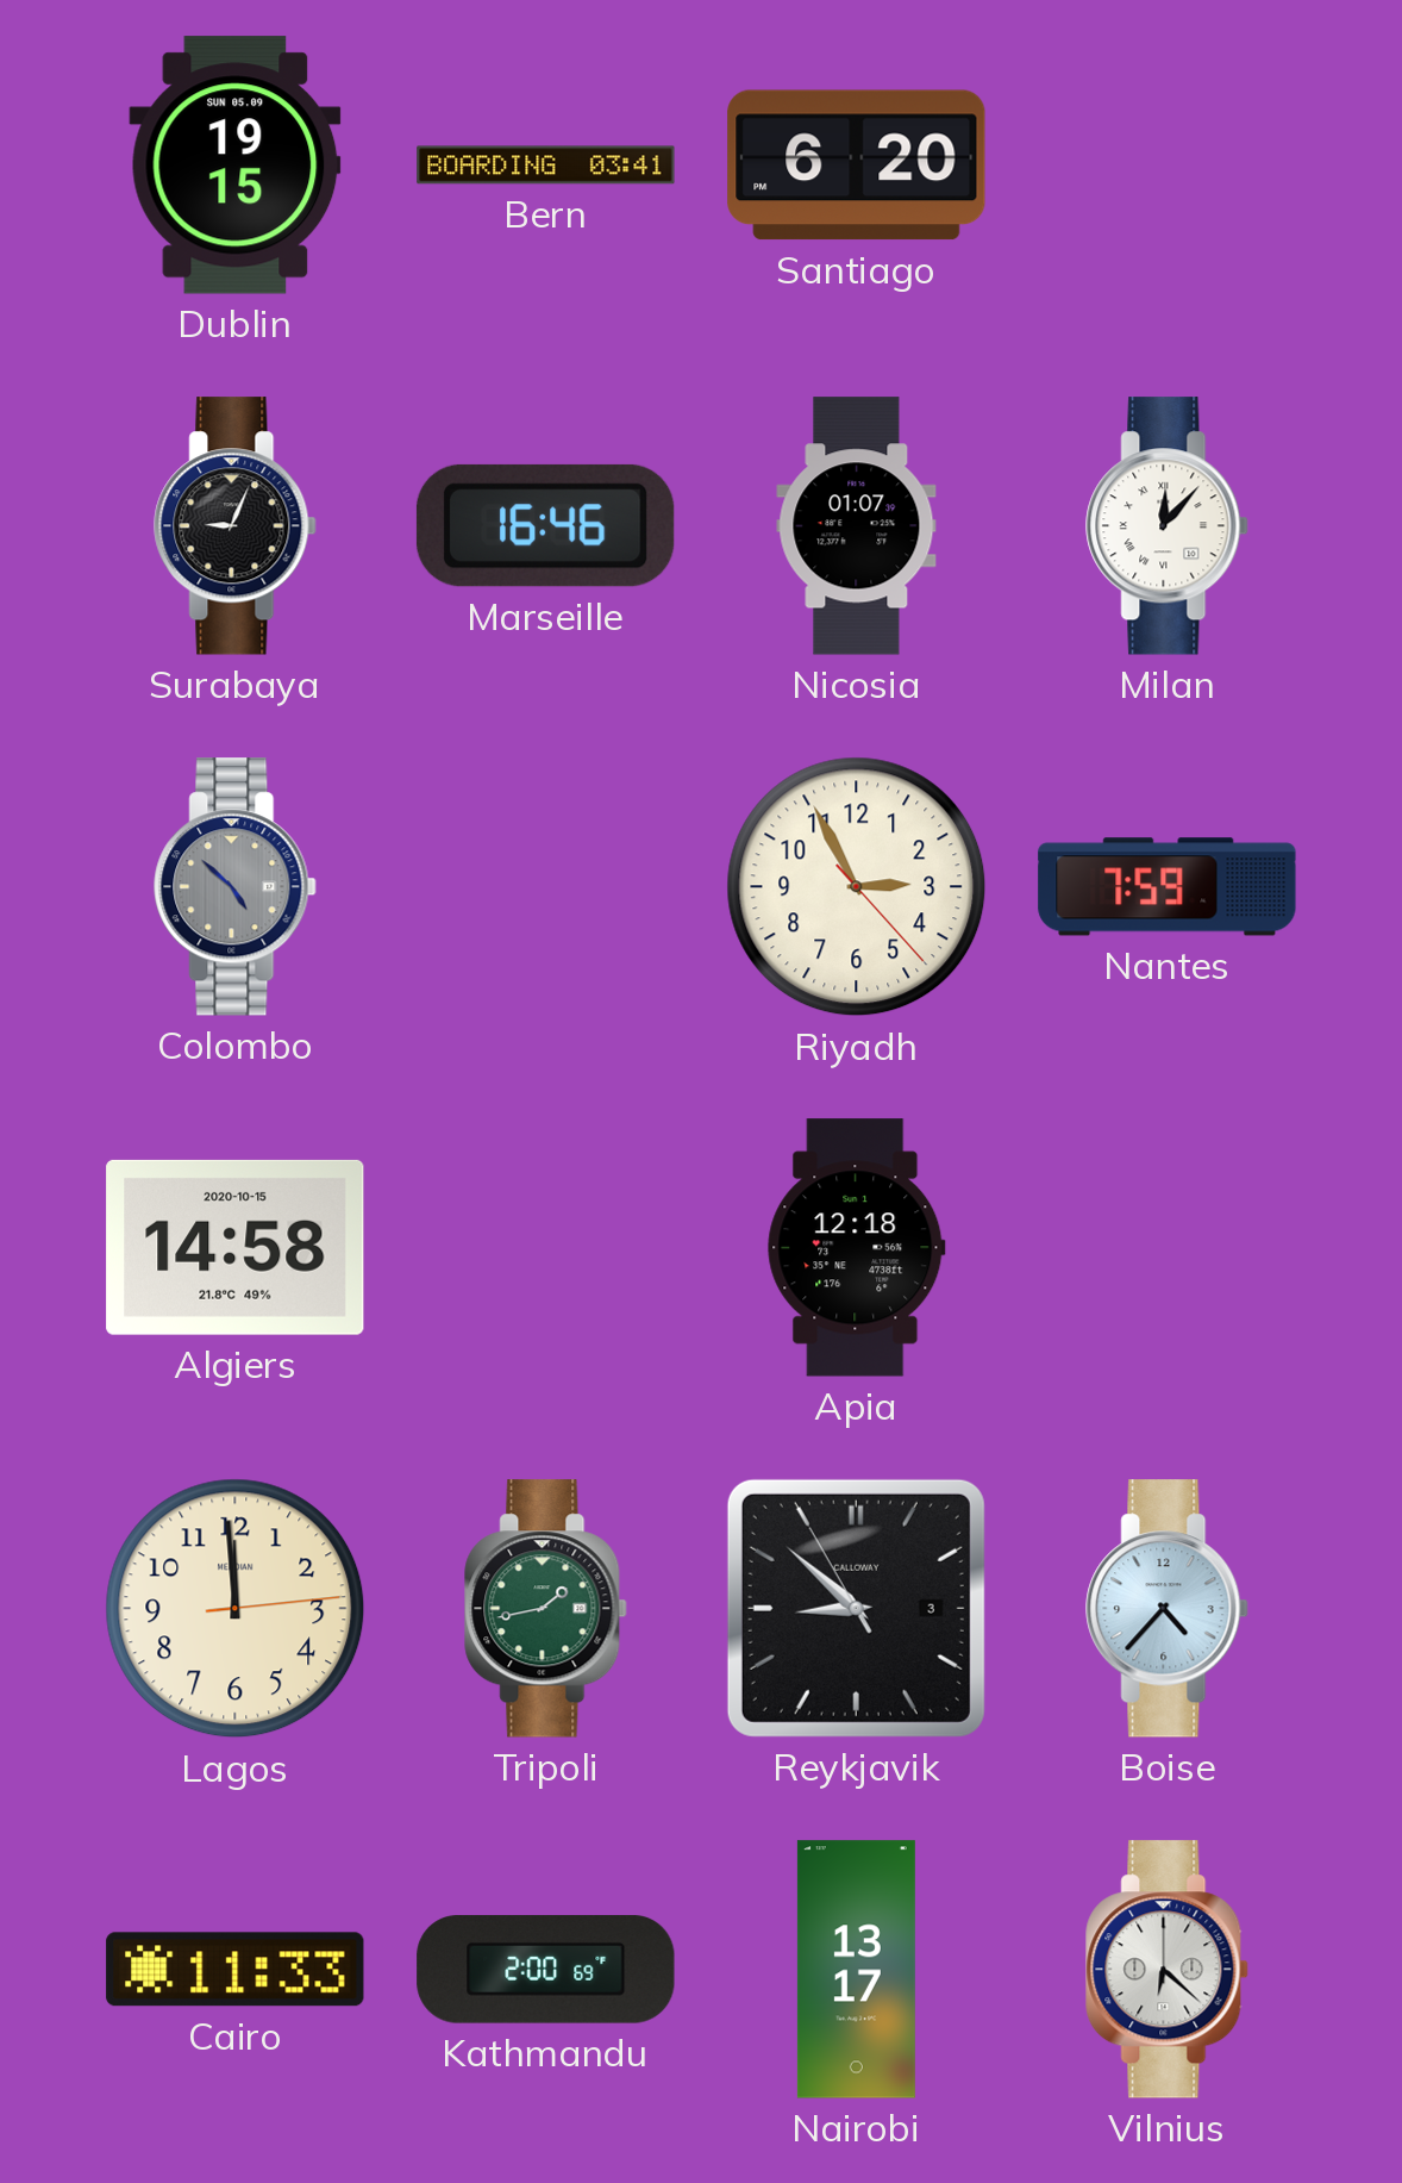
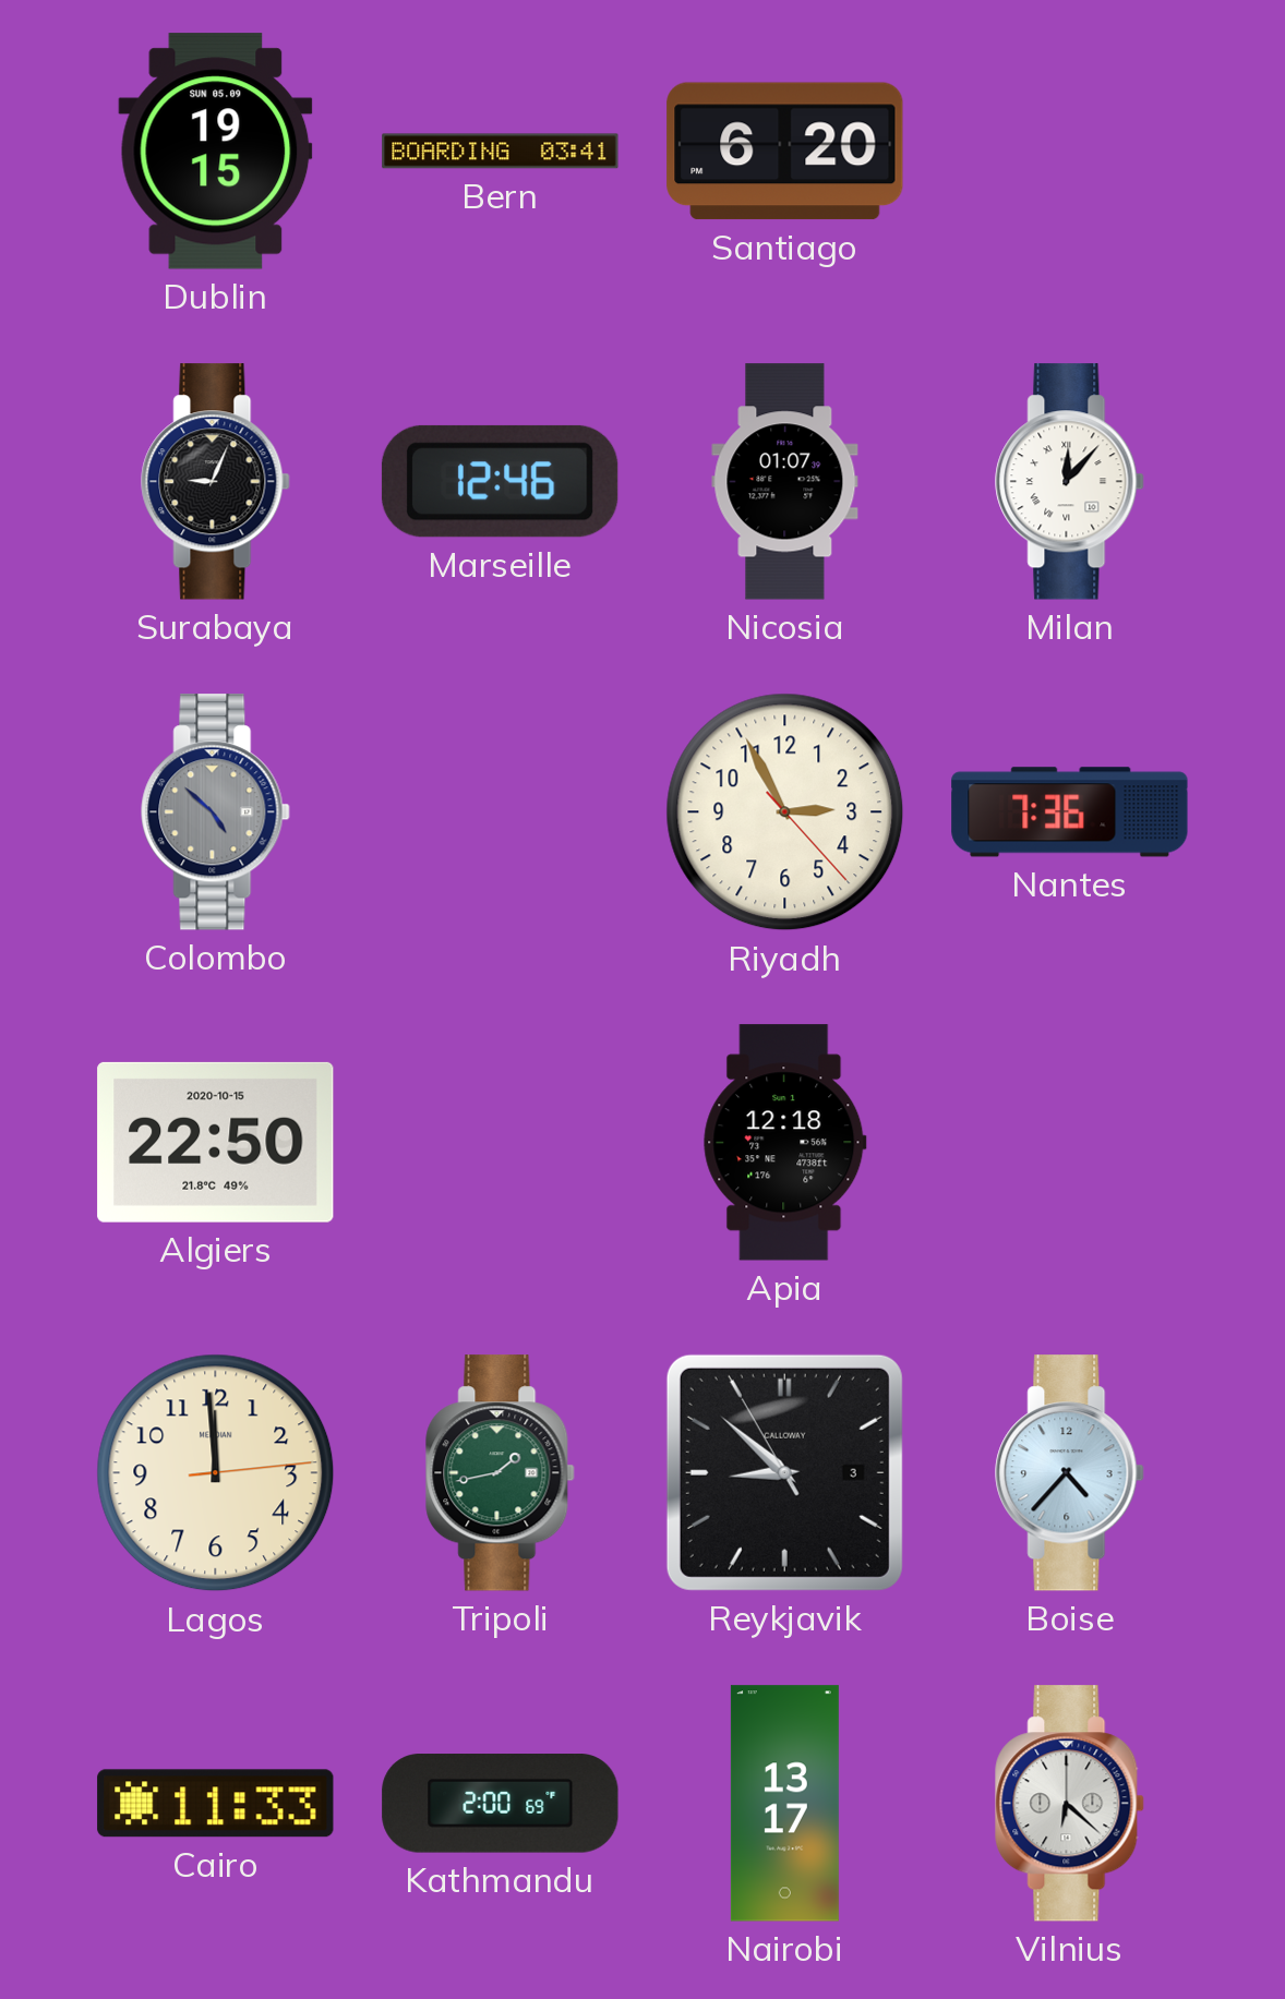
Marseille: 16:46 -> 12:46
Nantes: 7:59 -> 7:36
Algiers: 14:58 -> 22:50
